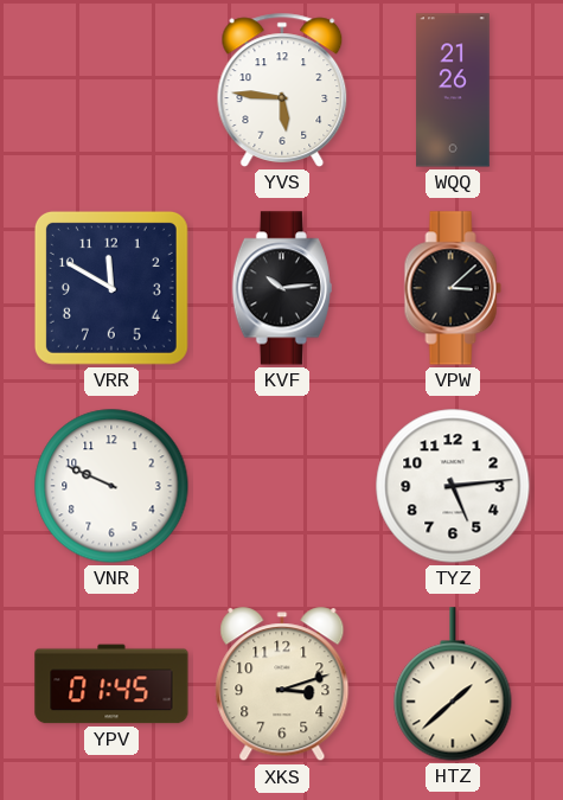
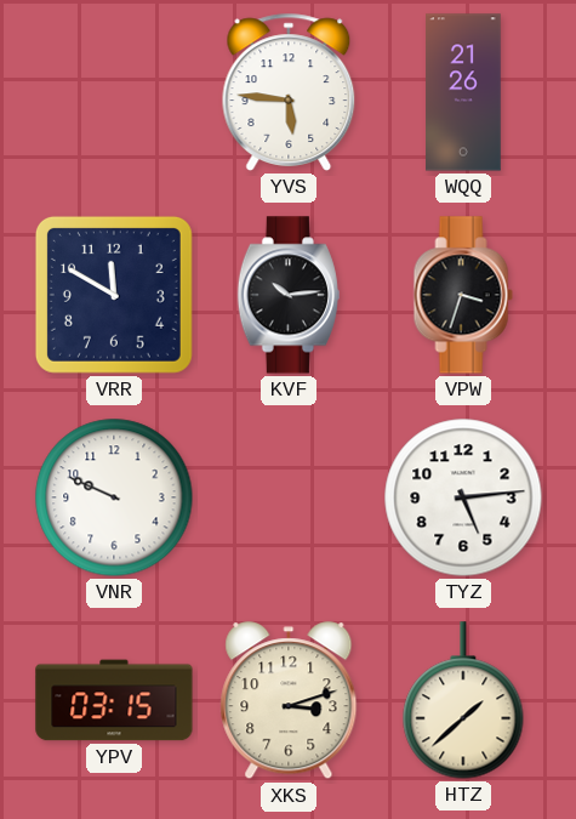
VPW: 3:08 -> 3:33
YPV: 01:45 -> 03:15
